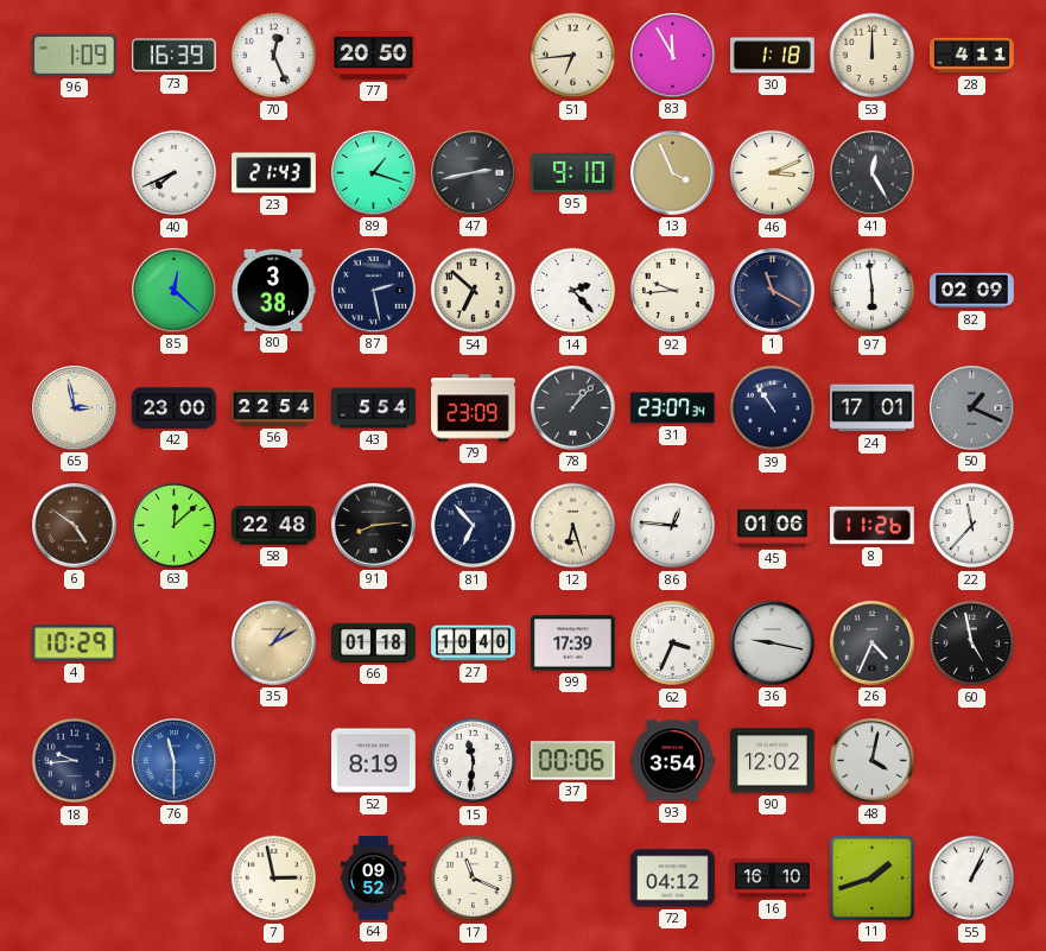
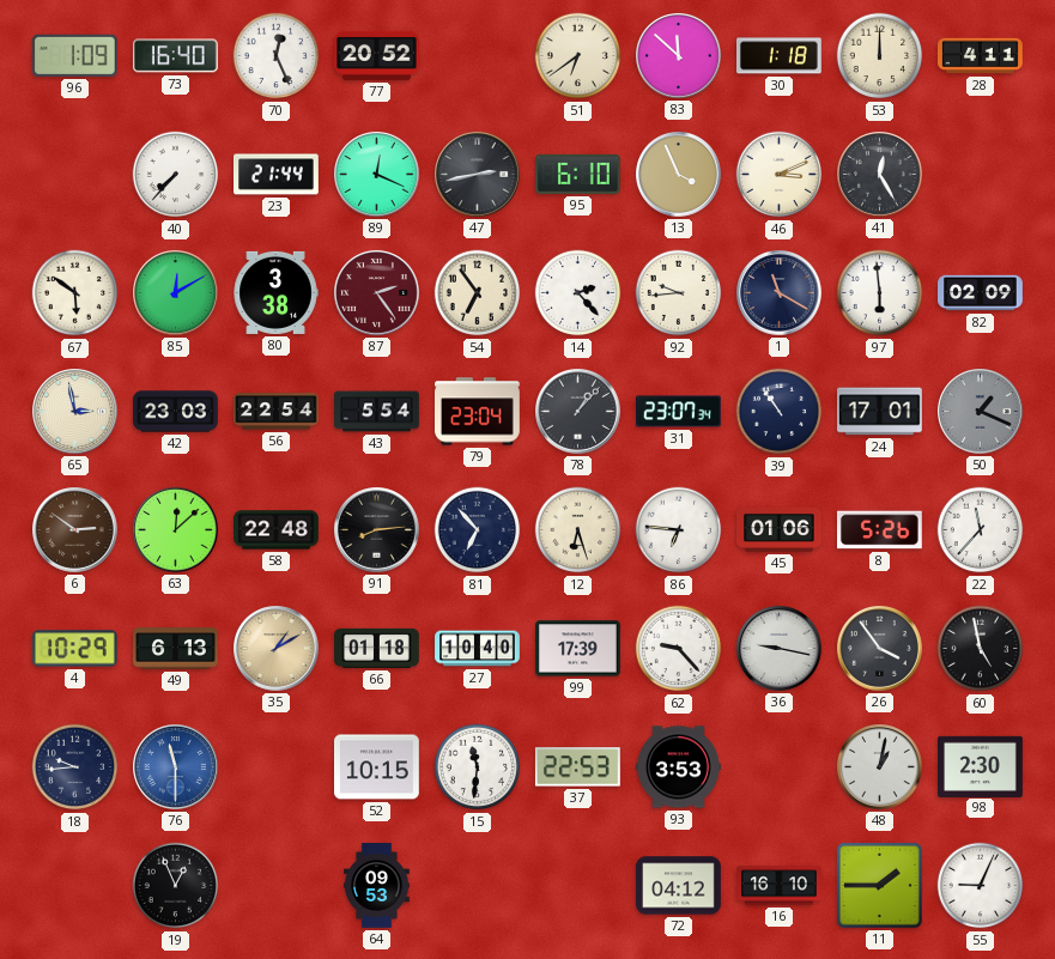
73: 16:39 -> 16:40
77: 20:50 -> 20:52
51: 6:44 -> 6:39
83: 11:55 -> 11:52
40: 7:41 -> 7:37
23: 21:43 -> 21:44
89: 1:18 -> 12:19
95: 9:10 -> 6:10
67: none -> 5:51
85: 12:22 -> 12:10
87: 2:28 -> 2:24
87 dial: navy -> burgundy
54: 6:52 -> 6:54
42: 23:00 -> 23:03
79: 23:09 -> 23:04
6: 4:51 -> 2:51
86: 12:46 -> 6:46
8: 11:26 -> 5:26
49: none -> 6:13
62: 3:34 -> 9:23
26: 4:34 -> 3:54
52: 8:19 -> 10:15
37: 00:06 -> 22:53
93: 3:54 -> 3:53
90: 12:02 -> none
48: 4:02 -> 1:02
98: none -> 2:30
19: none -> 12:56
7: 2:58 -> none
64: 09:52 -> 09:53
17: 11:19 -> none
11: 1:42 -> 1:45
55: 1:04 -> 9:04
